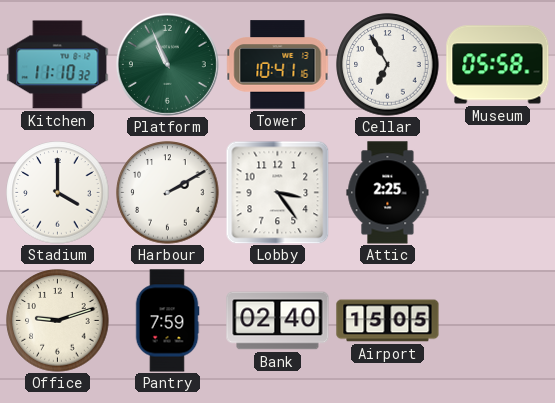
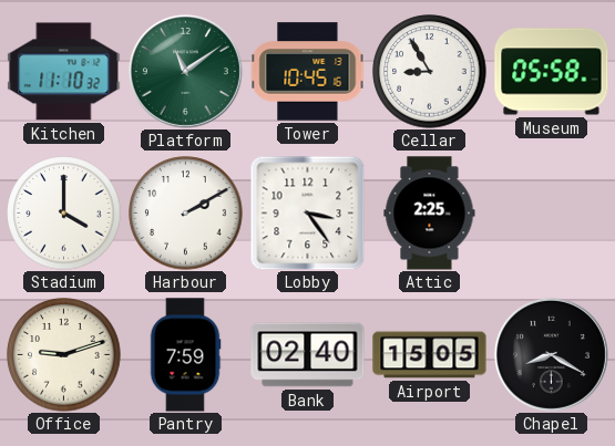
Platform: 10:56 -> 11:09
Tower: 10:41 -> 10:45
Cellar: 6:55 -> 8:55
Chapel: none -> 8:20
